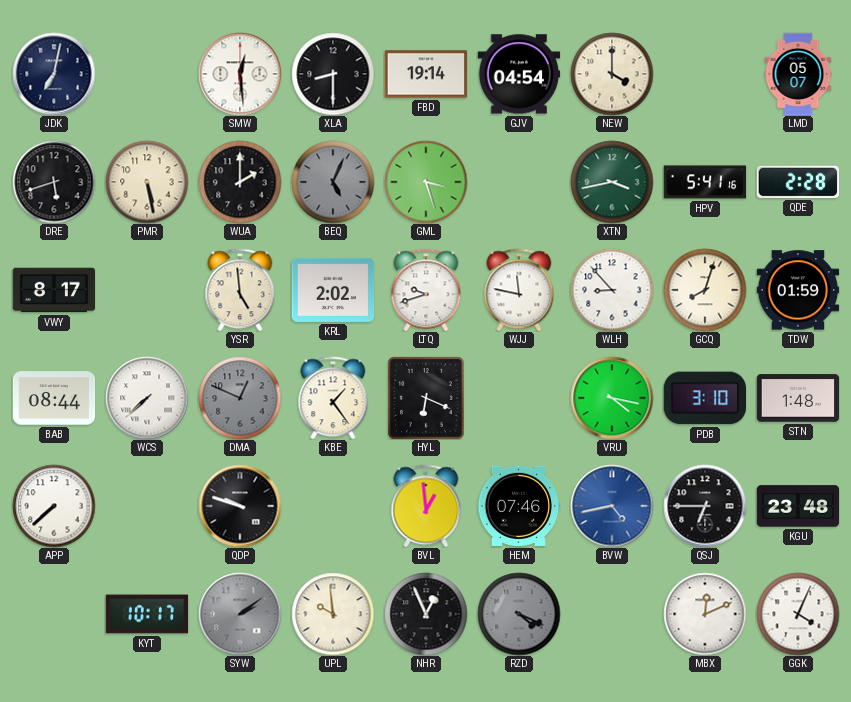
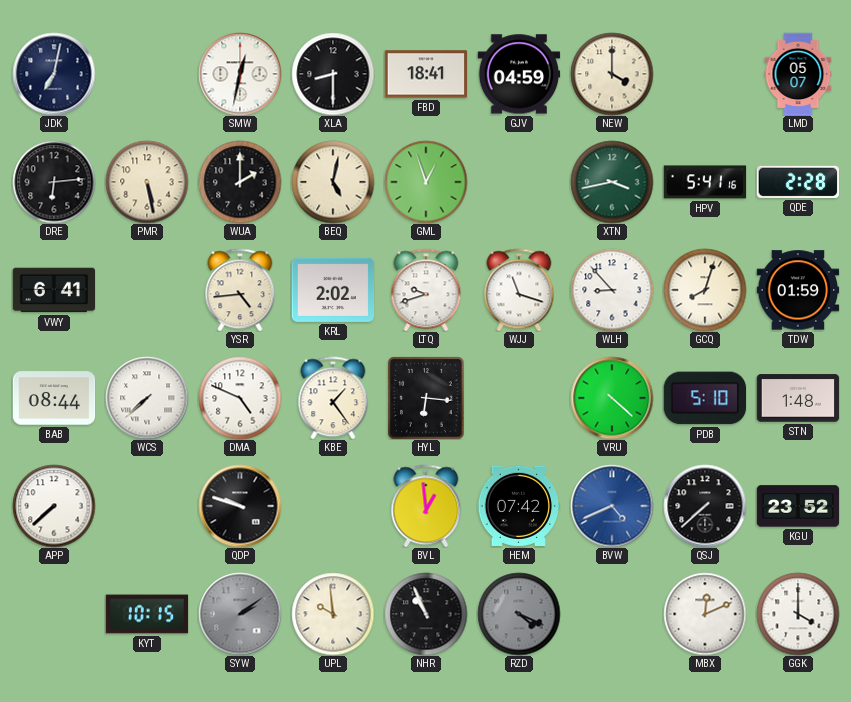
SMW: 12:29 -> 12:32
FBD: 19:14 -> 18:41
GJV: 04:54 -> 04:59
DRE: 5:42 -> 6:14
BEQ: 5:04 -> 5:02
BEQ dial: grey -> cream
GML: 3:27 -> 12:57
VWY: 8:17 -> 6:41
YSR: 4:59 -> 4:44
WJJ: 11:47 -> 11:18
DMA: 12:49 -> 4:49
DMA dial: grey -> white
HYL: 6:19 -> 6:16
VRU: 4:17 -> 4:22
PDB: 3:10 -> 5:10
HEM: 07:46 -> 07:42
BVW: 4:43 -> 4:41
QSJ: 6:45 -> 7:38
KGU: 23:48 -> 23:52
KYT: 10:17 -> 10:15
NHR: 12:56 -> 10:56
GGK: 4:04 -> 4:00
